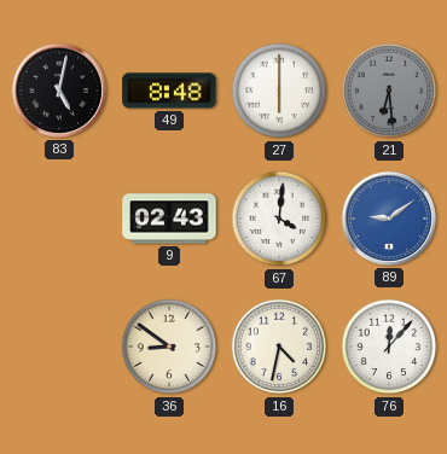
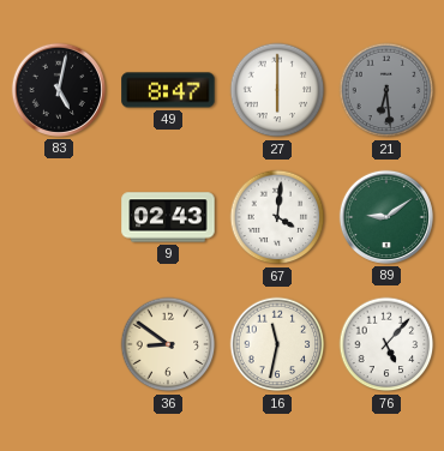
49: 8:48 -> 8:47
89 dial: blue -> green
16: 4:32 -> 11:32
76: 12:07 -> 5:07
